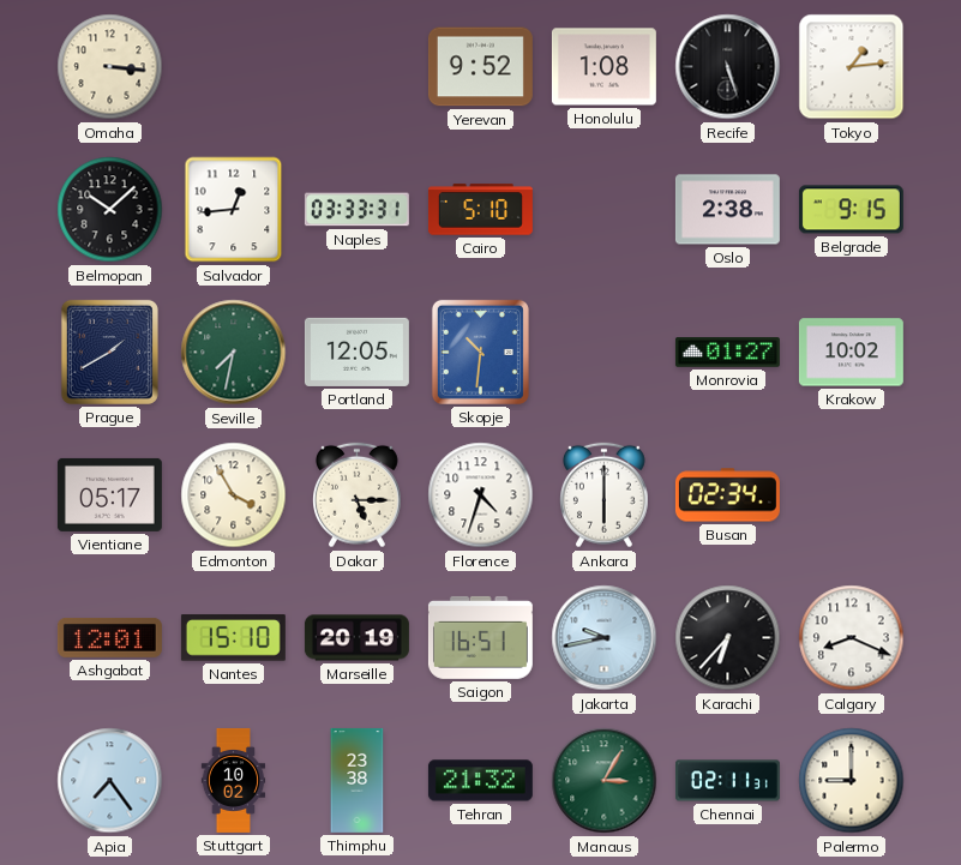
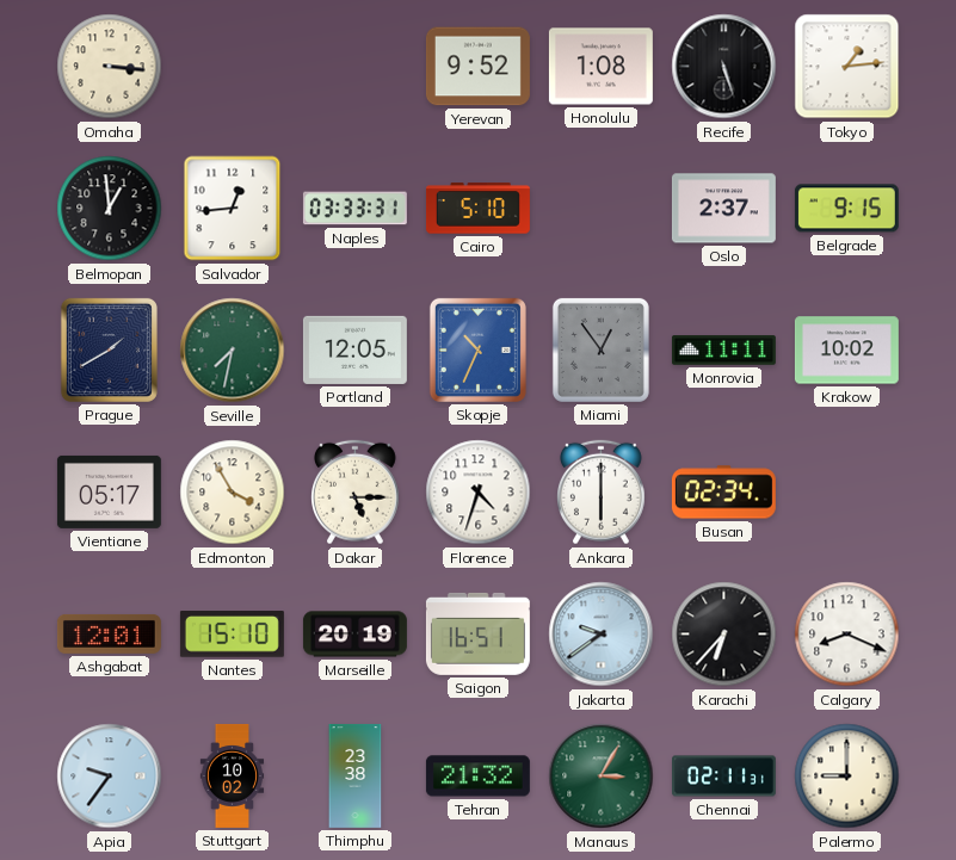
Belmopan: 10:08 -> 12:59
Oslo: 2:38 -> 2:37
Skopje: 10:31 -> 10:34
Miami: none -> 12:54
Monrovia: 01:27 -> 11:11
Jakarta: 9:43 -> 9:39
Apia: 7:24 -> 9:36
